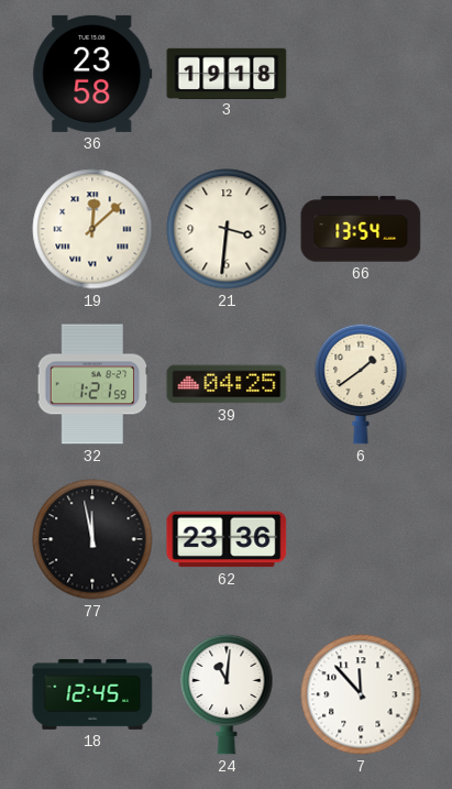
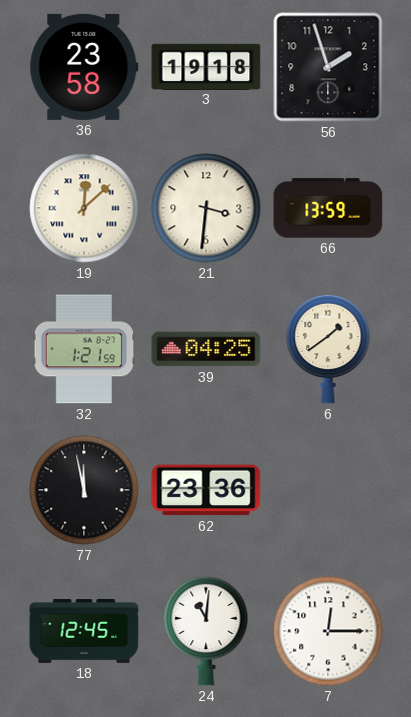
56: none -> 1:57
66: 13:54 -> 13:59
7: 11:53 -> 12:15
